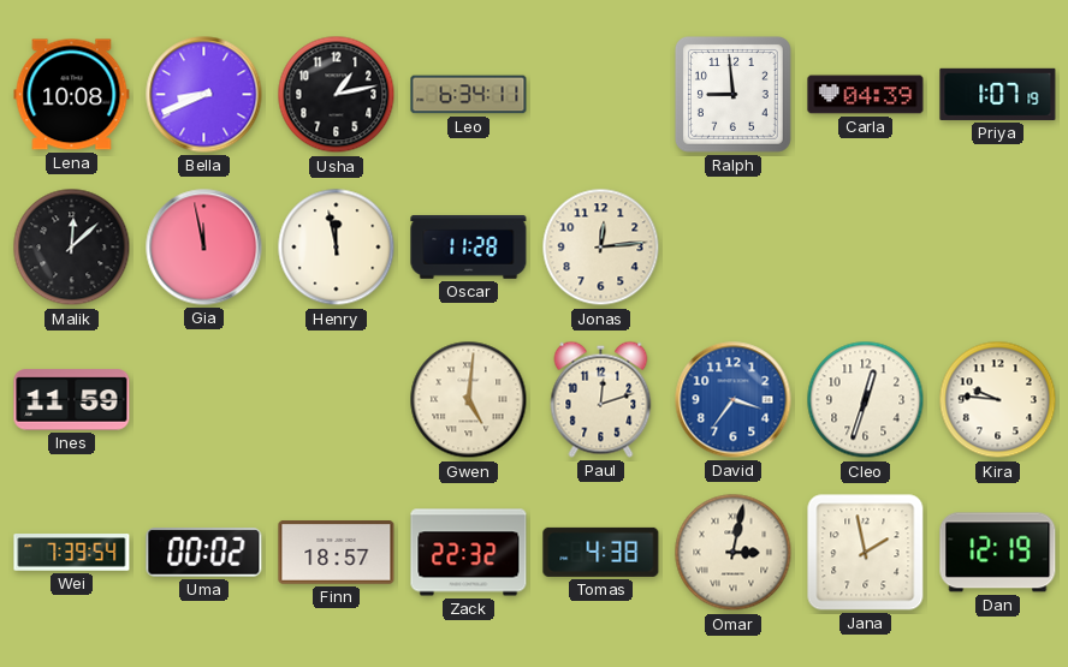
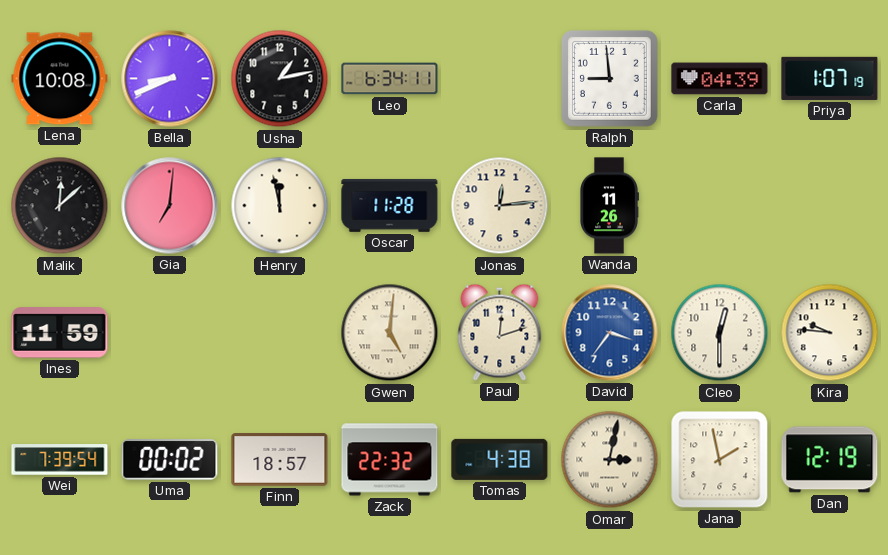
Gia: 11:58 -> 7:01
Wanda: none -> 11:26
Cleo: 12:33 -> 12:30
